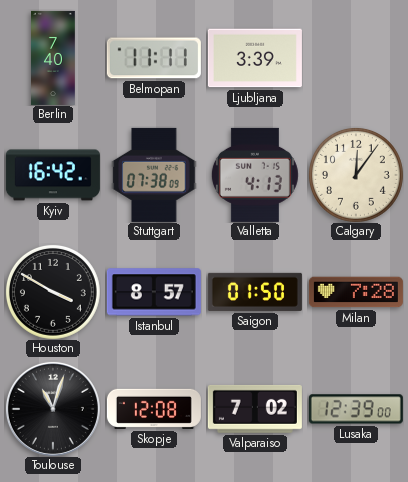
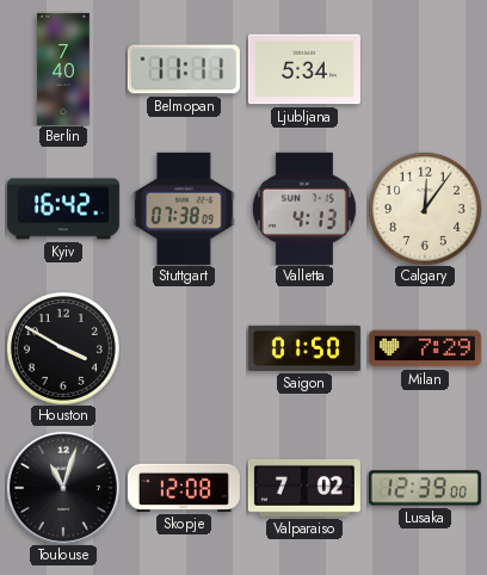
Ljubljana: 3:39 -> 5:34
Istanbul: 8:57 -> none
Milan: 7:28 -> 7:29
